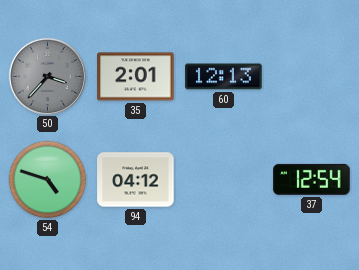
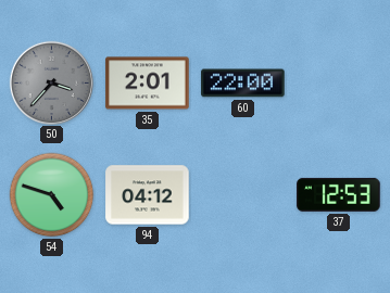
60: 12:13 -> 22:00
37: 12:54 -> 12:53
